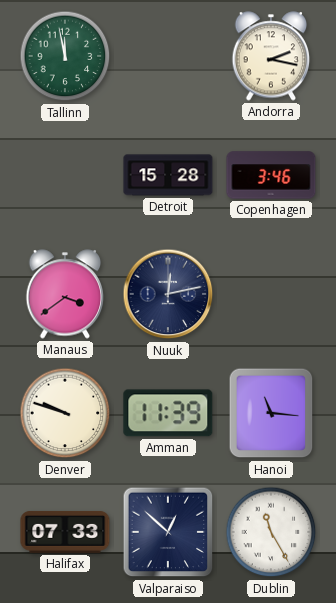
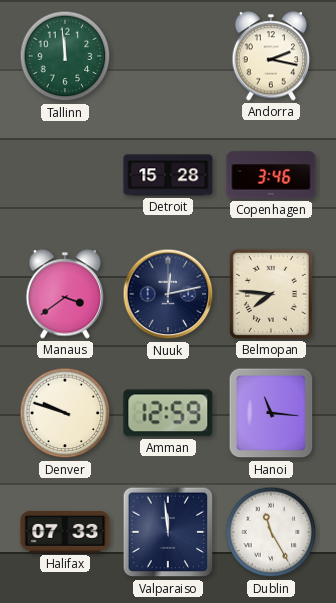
Tallinn: 11:58 -> 11:59
Belmopan: none -> 7:46
Amman: 11:39 -> 12:59
Valparaiso: 12:52 -> 11:59
